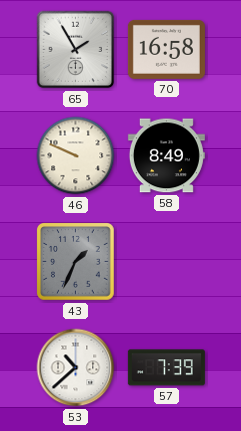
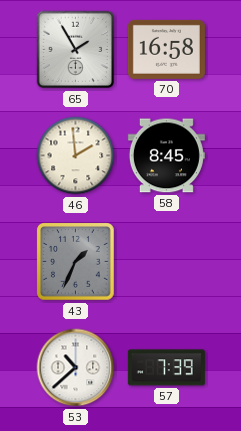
46: 9:49 -> 1:59
58: 8:49 -> 8:45
